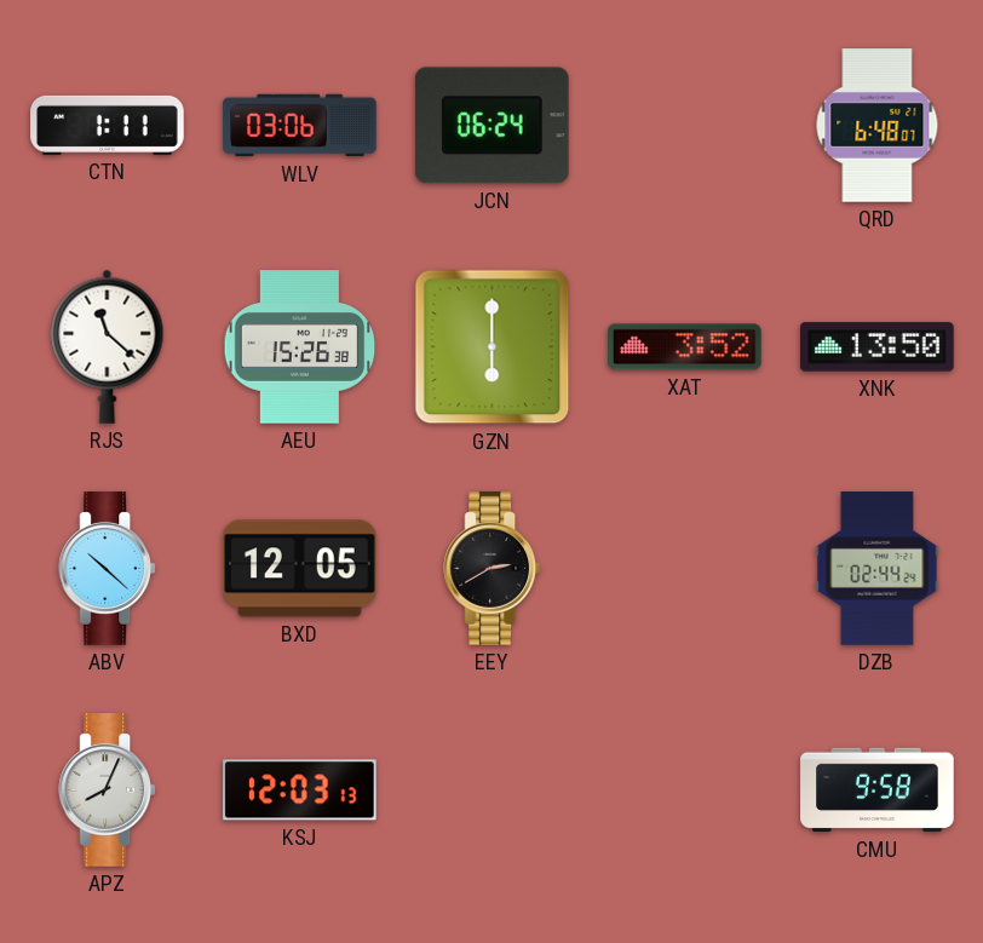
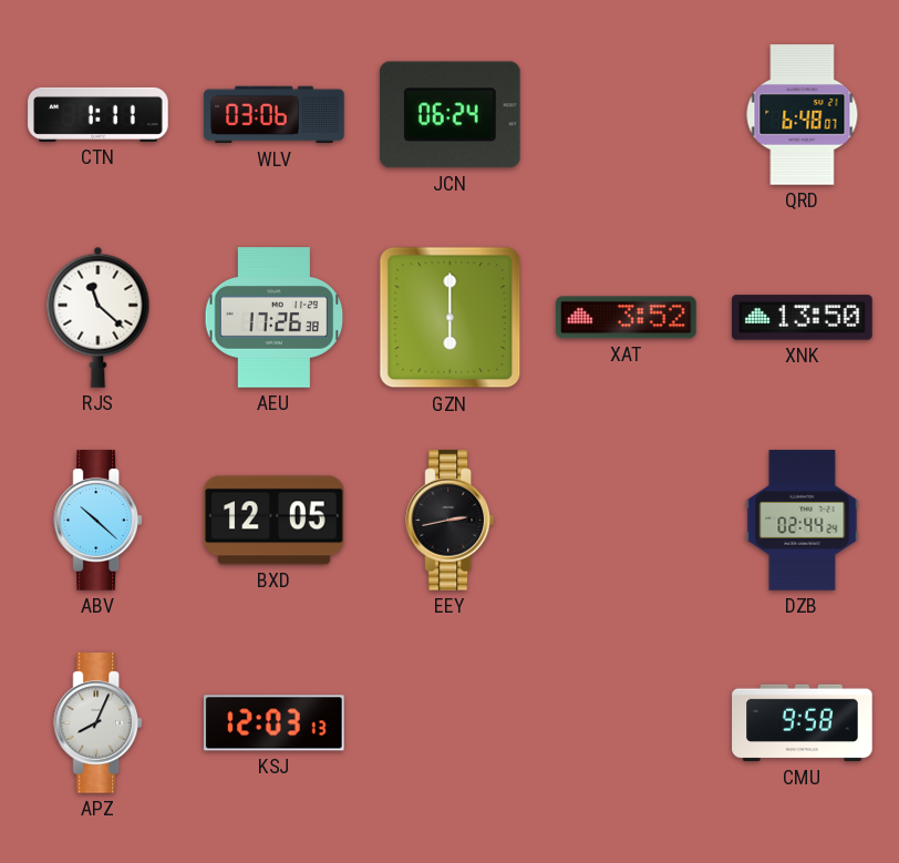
AEU: 15:26 -> 17:26
EEY: 2:40 -> 2:43
